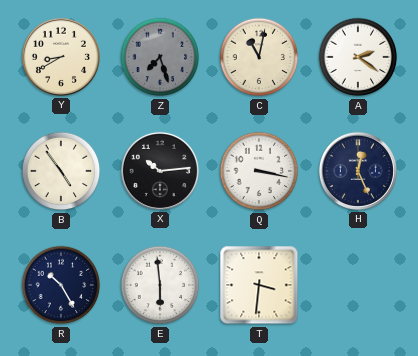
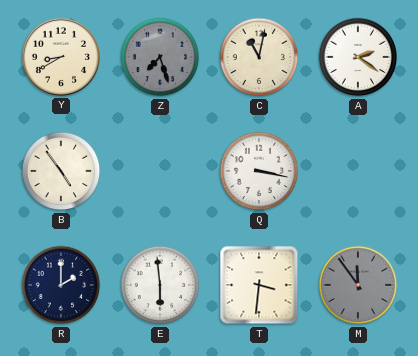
X: 10:14 -> none
H: 12:26 -> none
R: 10:25 -> 2:00
M: none -> 11:54
